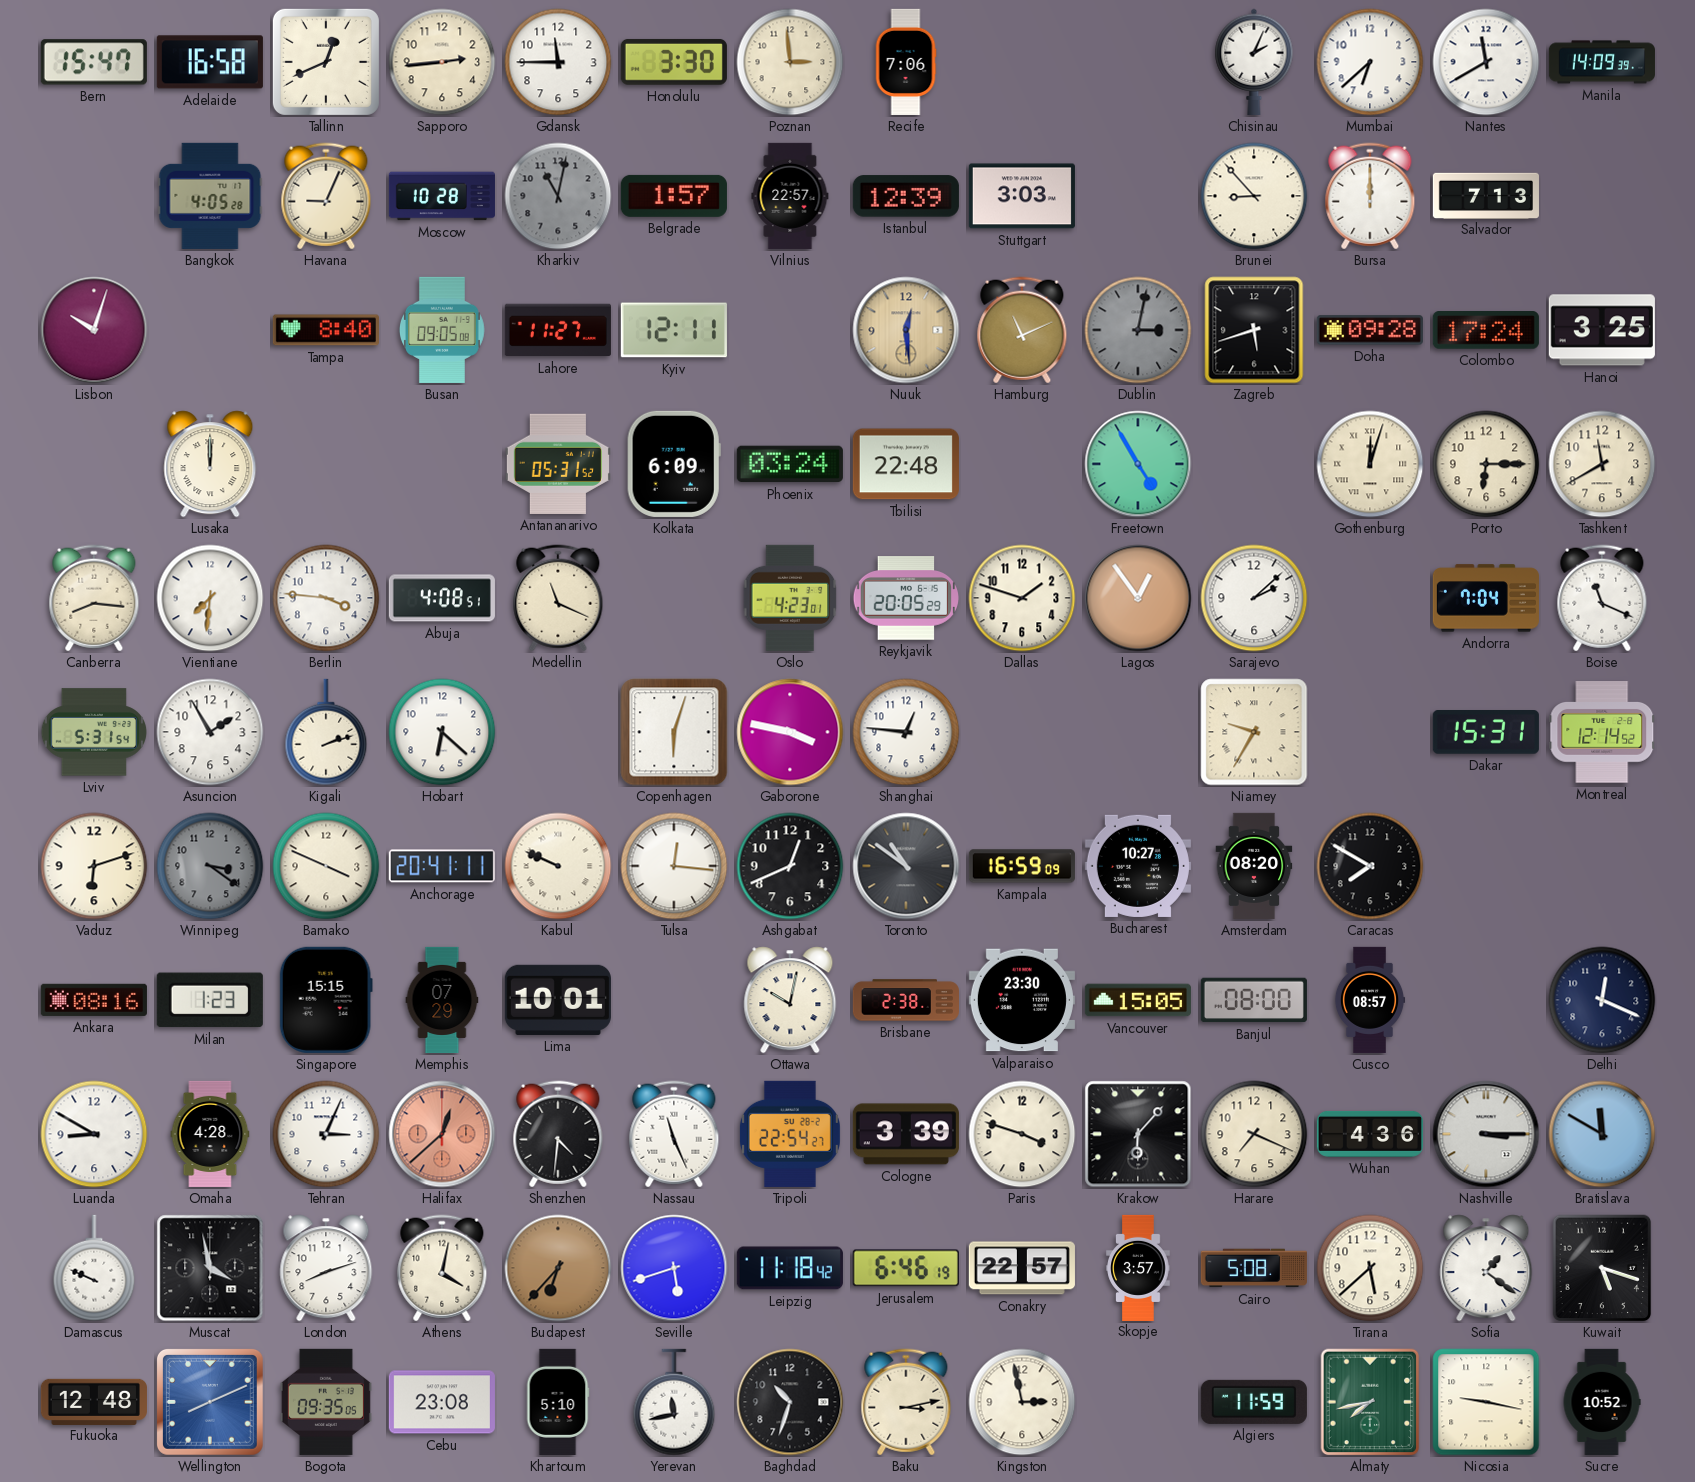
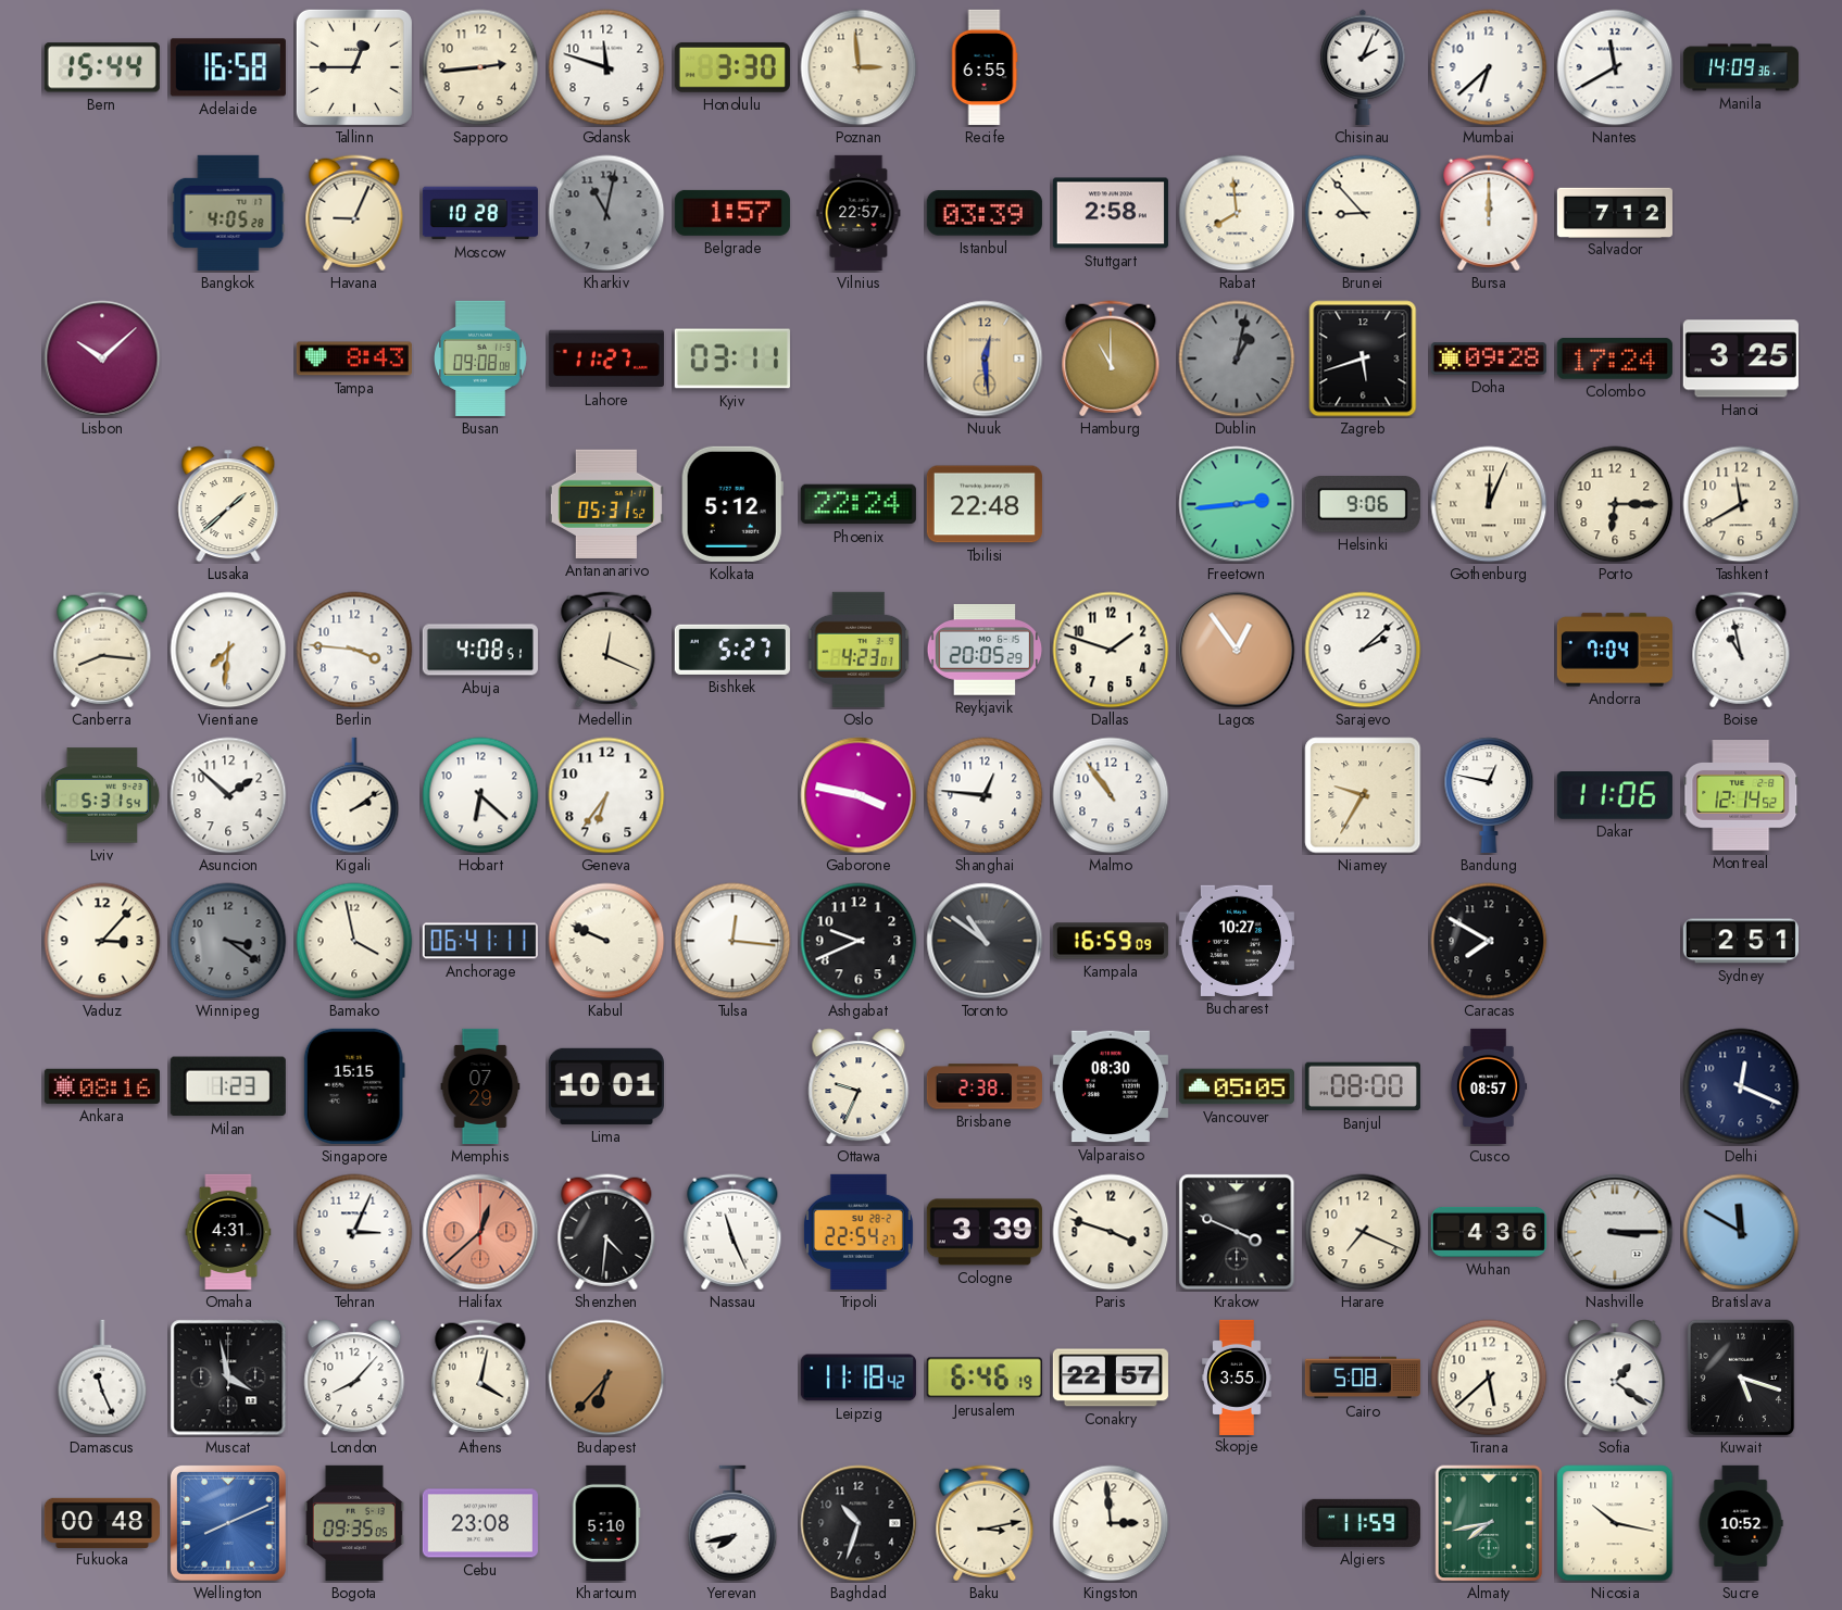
Bern: 15:47 -> 15:44
Tallinn: 12:41 -> 12:45
Gdansk: 11:45 -> 11:48
Recife: 7:06 -> 6:55
Manila: 14:09:39 -> 14:09:36
Istanbul: 12:39 -> 03:39
Stuttgart: 3:03 -> 2:58
Rabat: none -> 7:59
Salvador: 7:13 -> 7:12
Lisbon: 10:03 -> 10:08
Tampa: 8:40 -> 8:43
Busan: 09:05 -> 09:08
Kyiv: 12:11 -> 03:11
Hamburg: 11:11 -> 11:00
Dublin: 3:02 -> 1:02
Lusaka: 12:00 -> 1:38
Kolkata: 6:09 -> 5:12
Phoenix: 03:24 -> 22:24
Freetown: 4:55 -> 2:44
Helsinki: none -> 9:06
Gothenburg: 12:03 -> 12:04
Medellin: 11:19 -> 12:19
Bishkek: none -> 5:27
Boise: 11:19 -> 10:58
Asuncion: 1:55 -> 1:52
Kigali: 2:12 -> 2:09
Geneva: none -> 6:36
Copenhagen: 6:03 -> none
Malmo: none -> 10:54
Bandung: none -> 12:47
Dakar: 15:31 -> 11:06
Vaduz: 6:12 -> 3:07
Bamako: 3:49 -> 3:58
Anchorage: 20:41 -> 06:41
Ashgabat: 12:41 -> 9:41
Amsterdam: 08:20 -> none
Sydney: none -> 2:51
Ottawa: 10:02 -> 9:34
Valparaiso: 23:30 -> 08:30
Vancouver: 15:05 -> 05:05
Luanda: 8:50 -> none
Omaha: 4:28 -> 4:31
Krakow: 6:07 -> 3:49
Damascus: 9:49 -> 11:26
London: 8:12 -> 8:07
Seville: 5:42 -> none
Skopje: 3:57 -> 3:55
Fukuoka: 12:48 -> 00:48
Yerevan: 11:43 -> 7:43
Kingston: 2:58 -> 2:59
Nicosia: 9:17 -> 10:17
